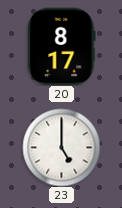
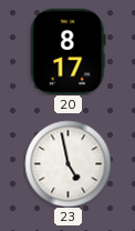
23: 5:00 -> 4:58
